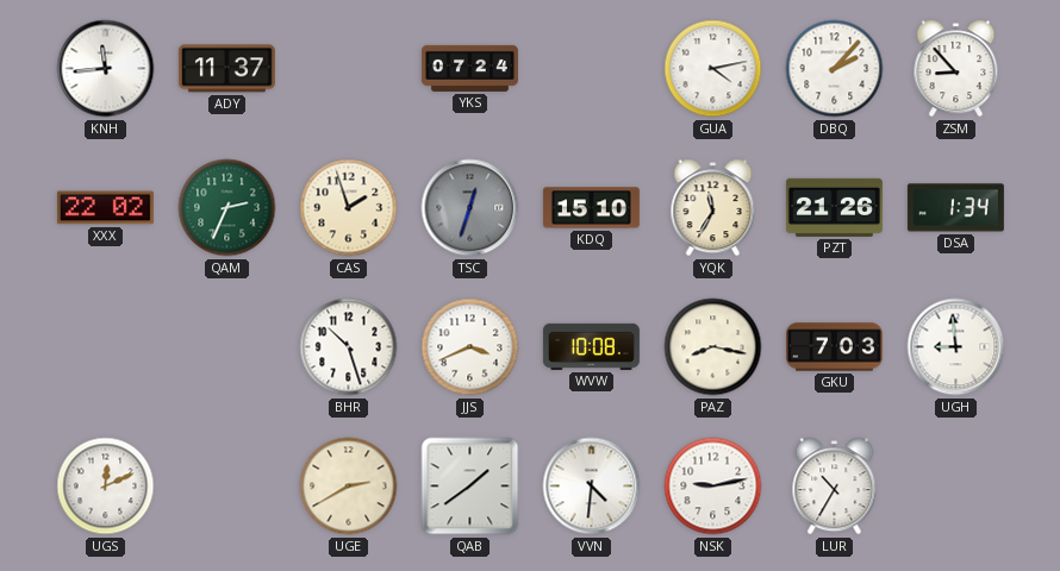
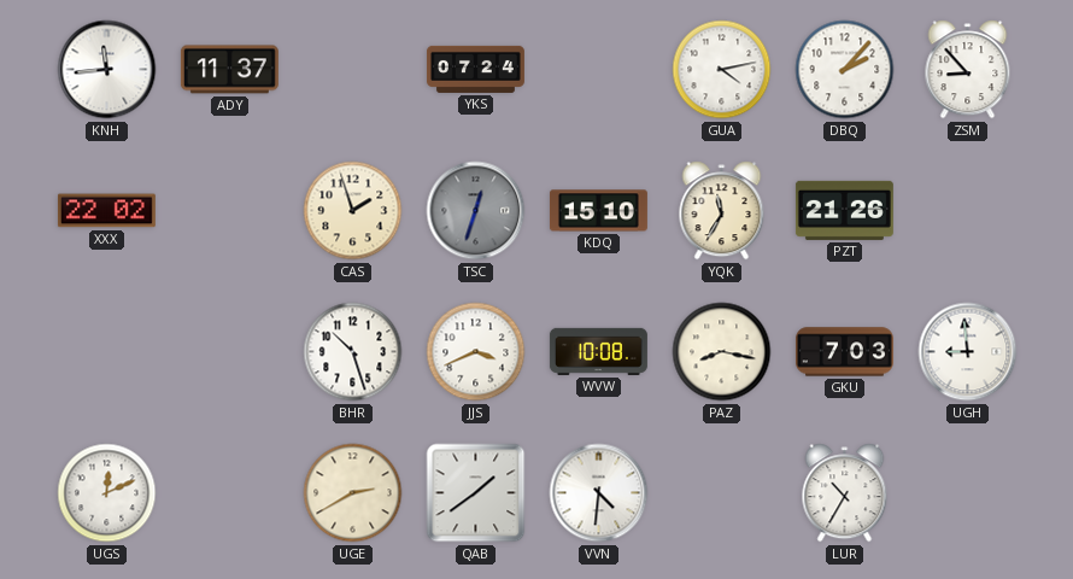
QAM: 2:34 -> none
DSA: 1:34 -> none
NSK: 9:13 -> none
